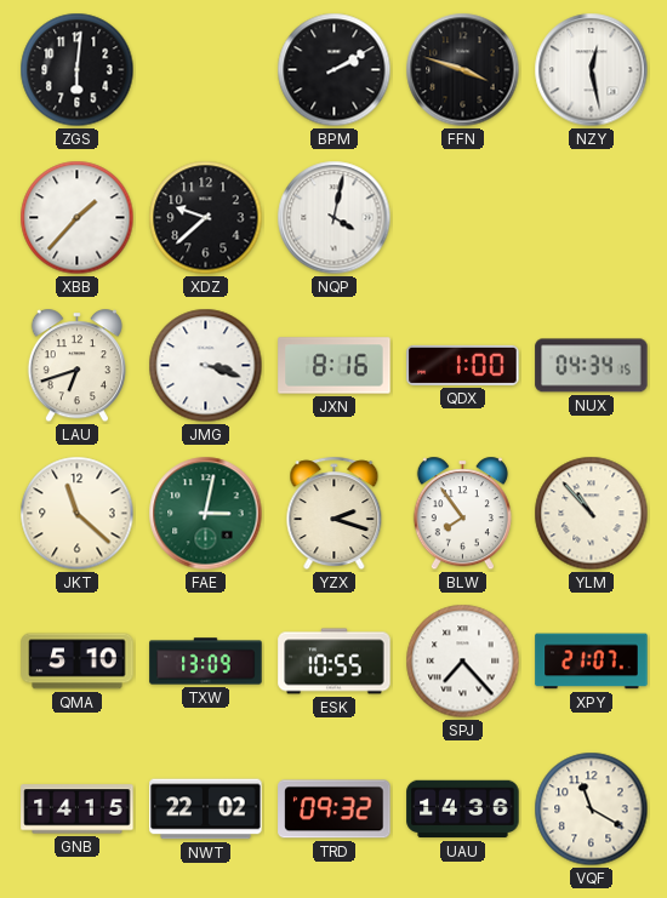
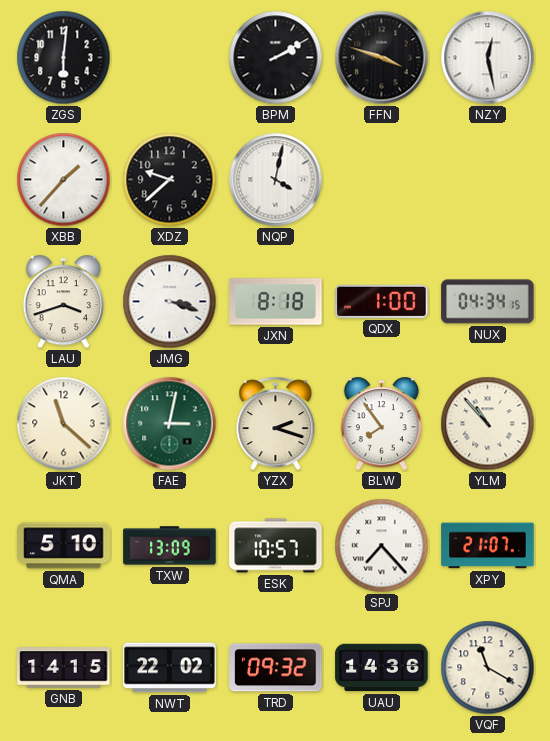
LAU: 6:42 -> 3:42
JXN: 8:16 -> 8:18
ESK: 10:55 -> 10:57
